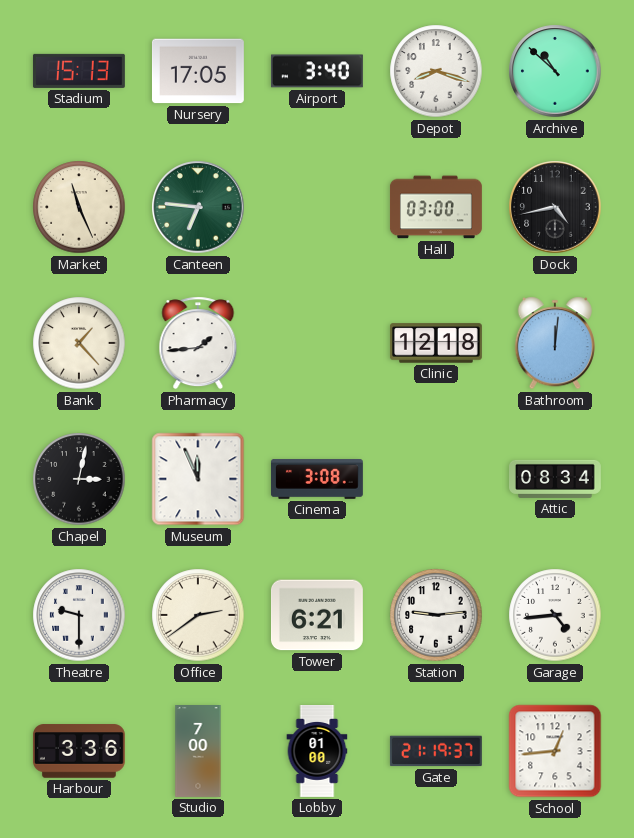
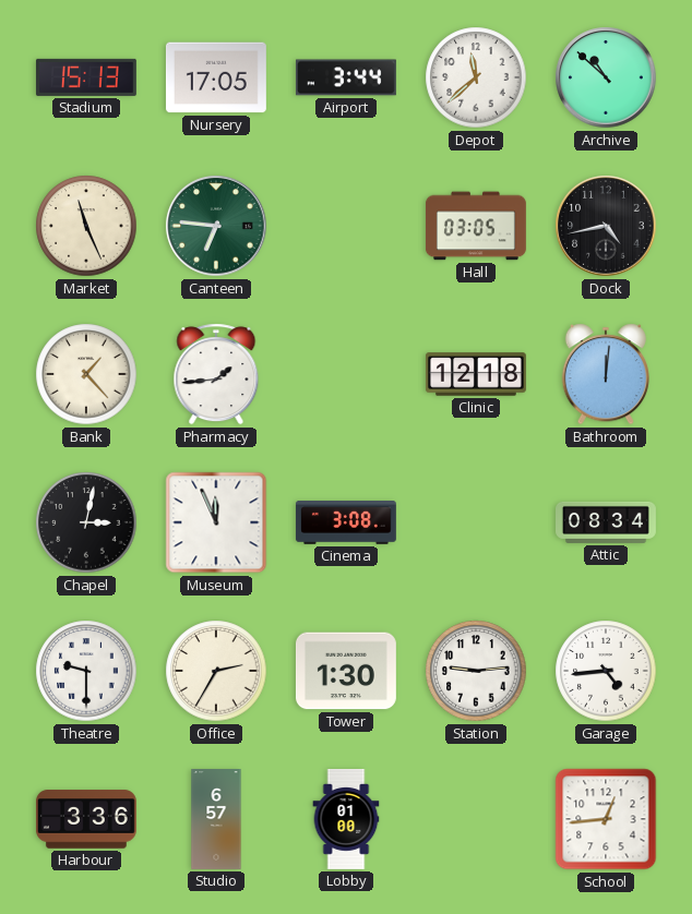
Airport: 3:40 -> 3:44
Depot: 8:18 -> 11:38
Hall: 03:00 -> 03:05
Office: 2:39 -> 2:35
Tower: 6:21 -> 1:30
Studio: 7:00 -> 6:57
Gate: 21:19 -> none
